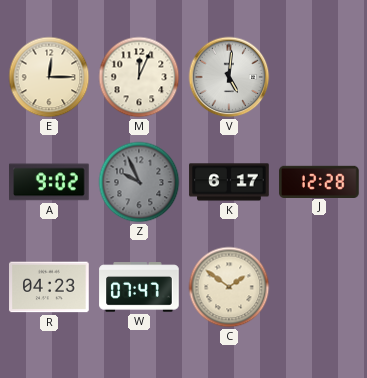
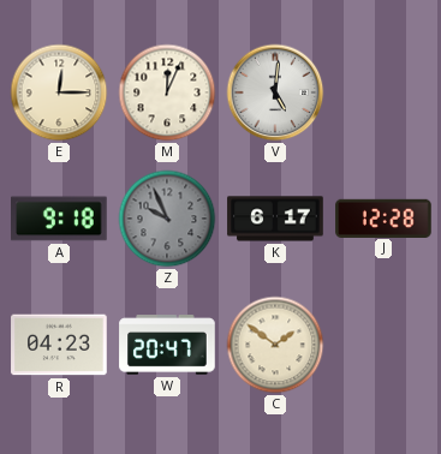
A: 9:02 -> 9:18
W: 07:47 -> 20:47
